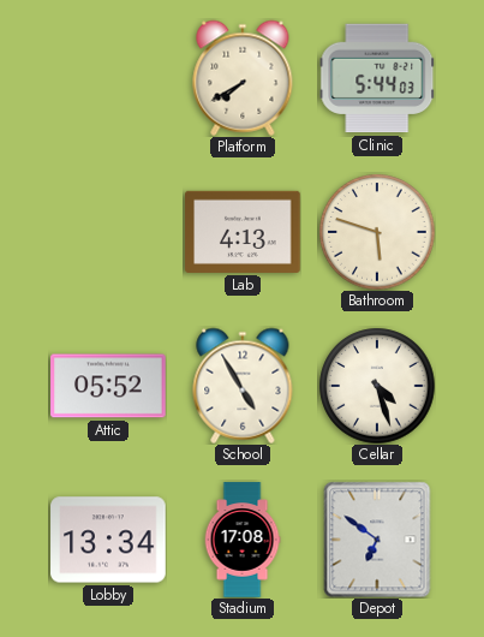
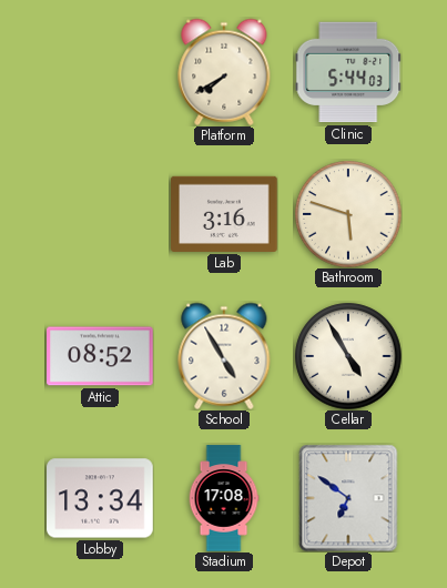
Lab: 4:13 -> 3:16
Attic: 05:52 -> 08:52
Cellar: 4:27 -> 4:55
